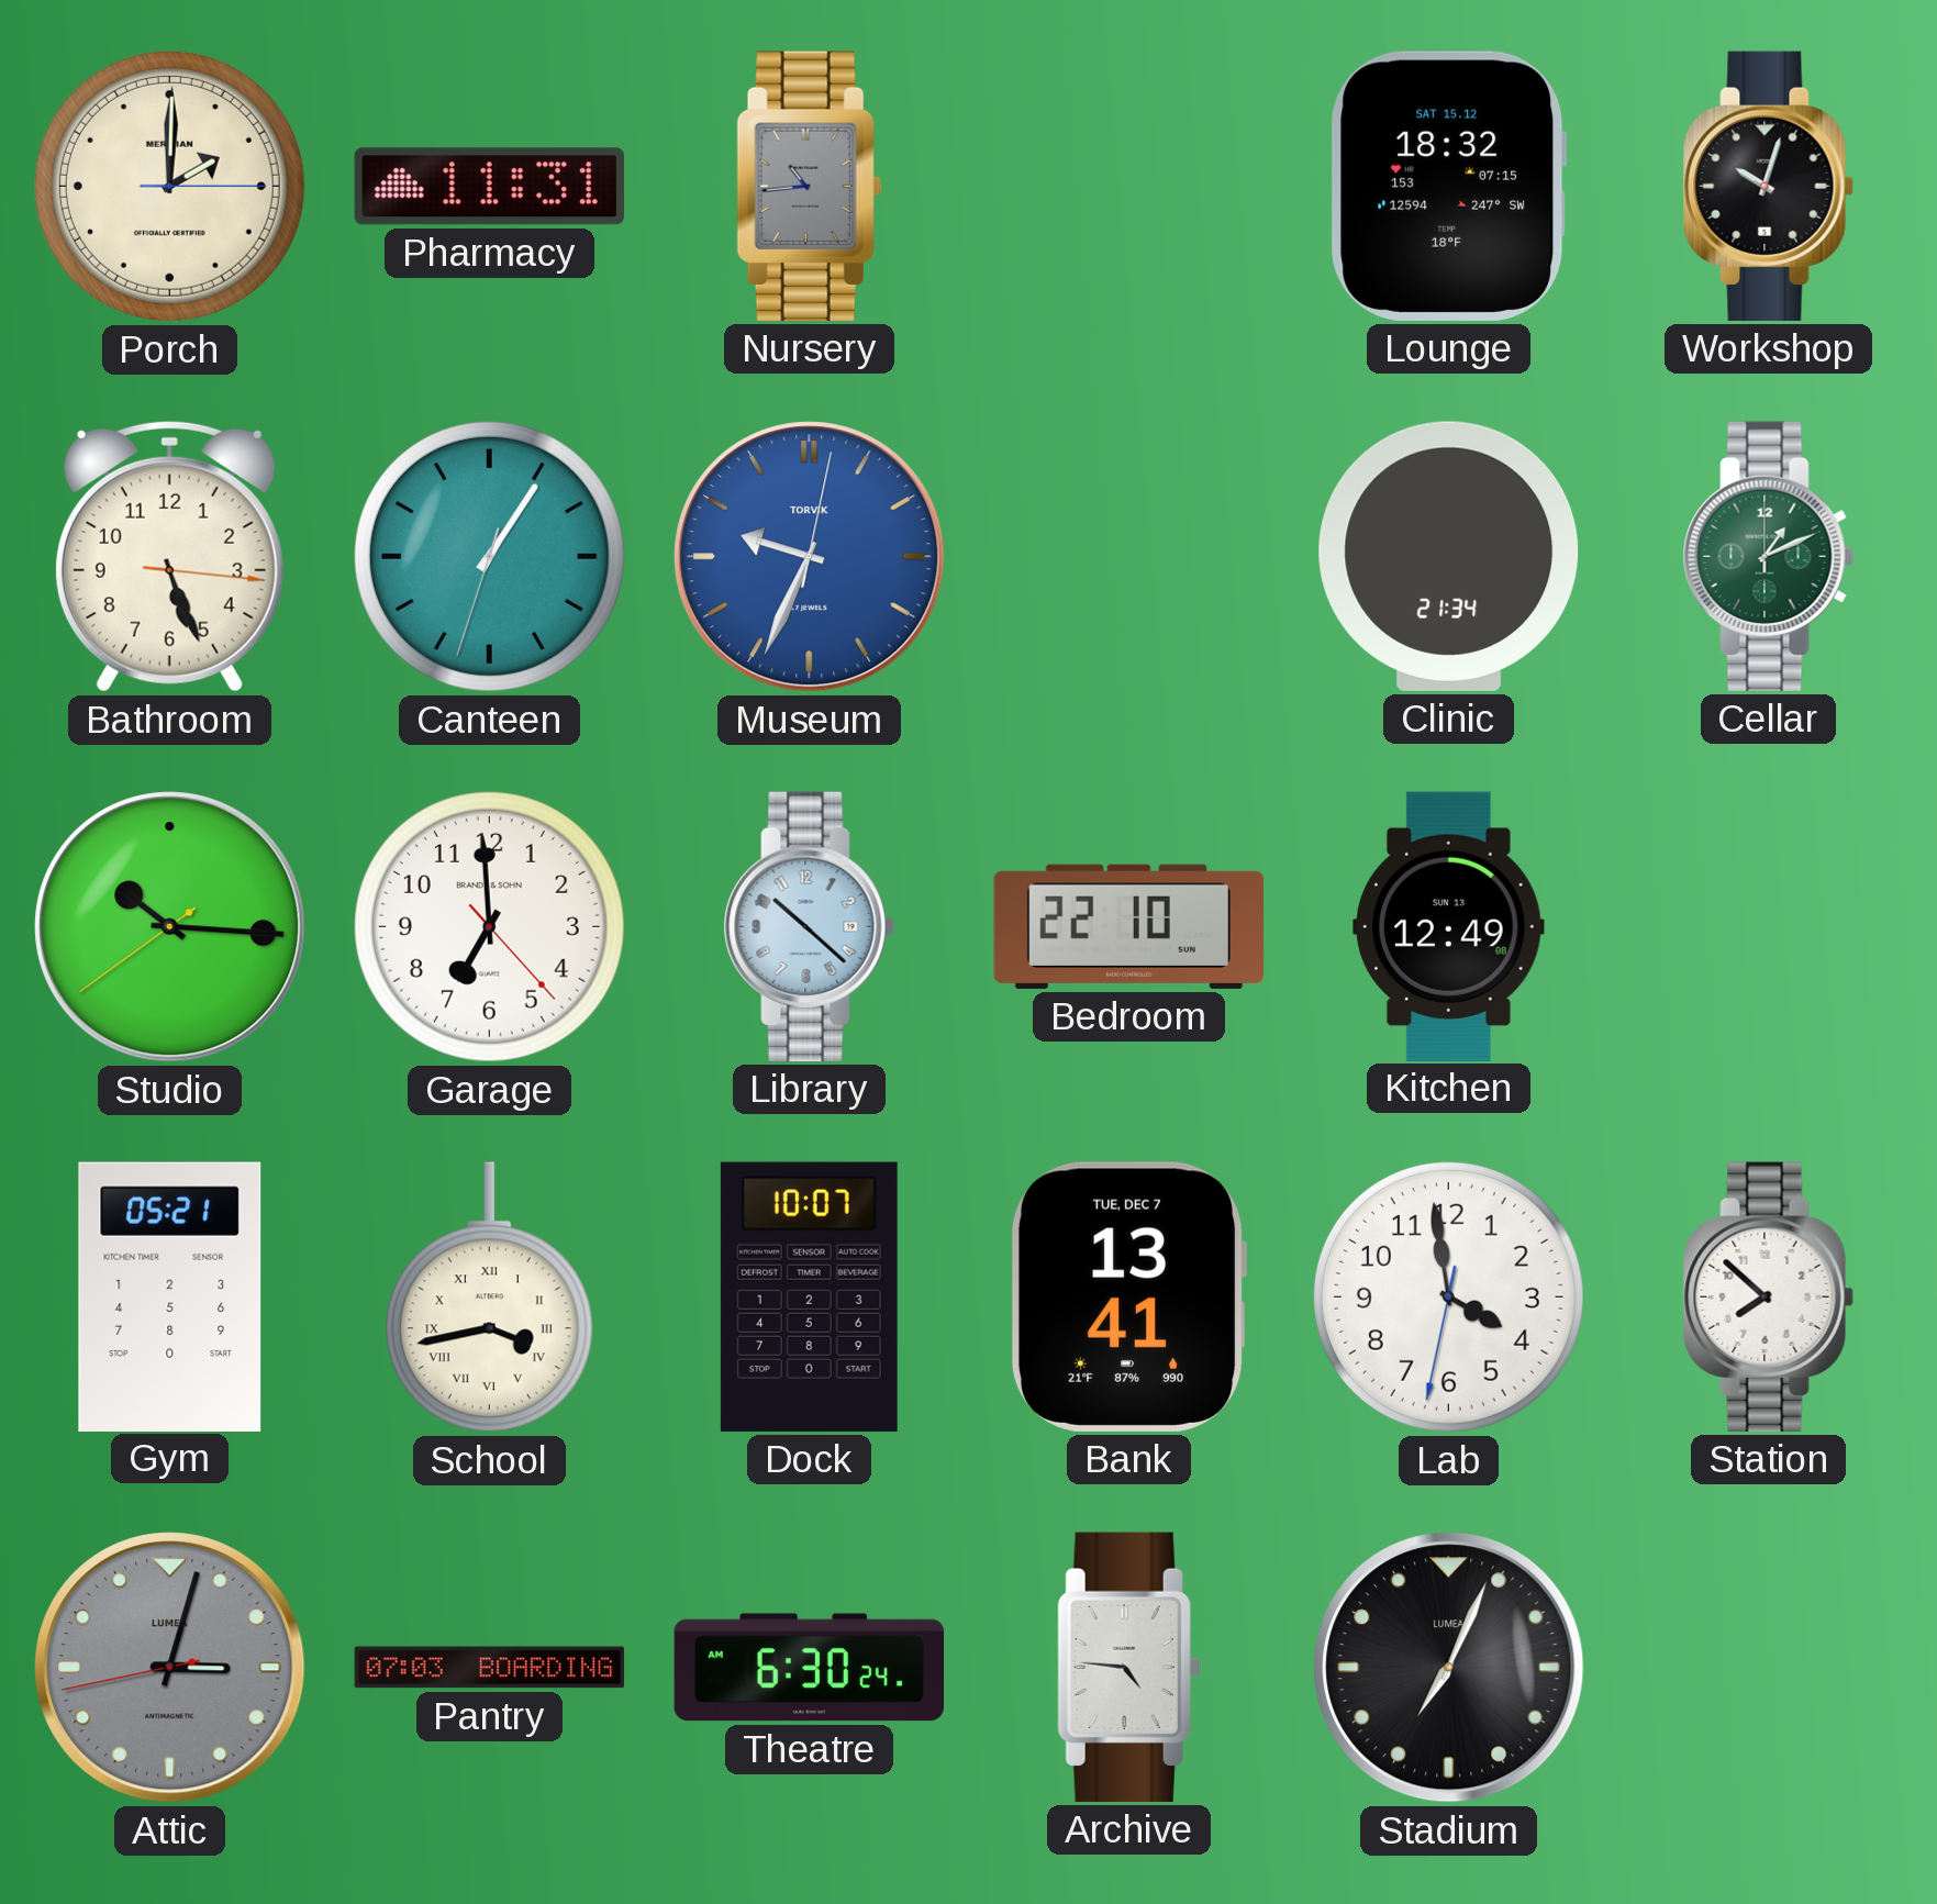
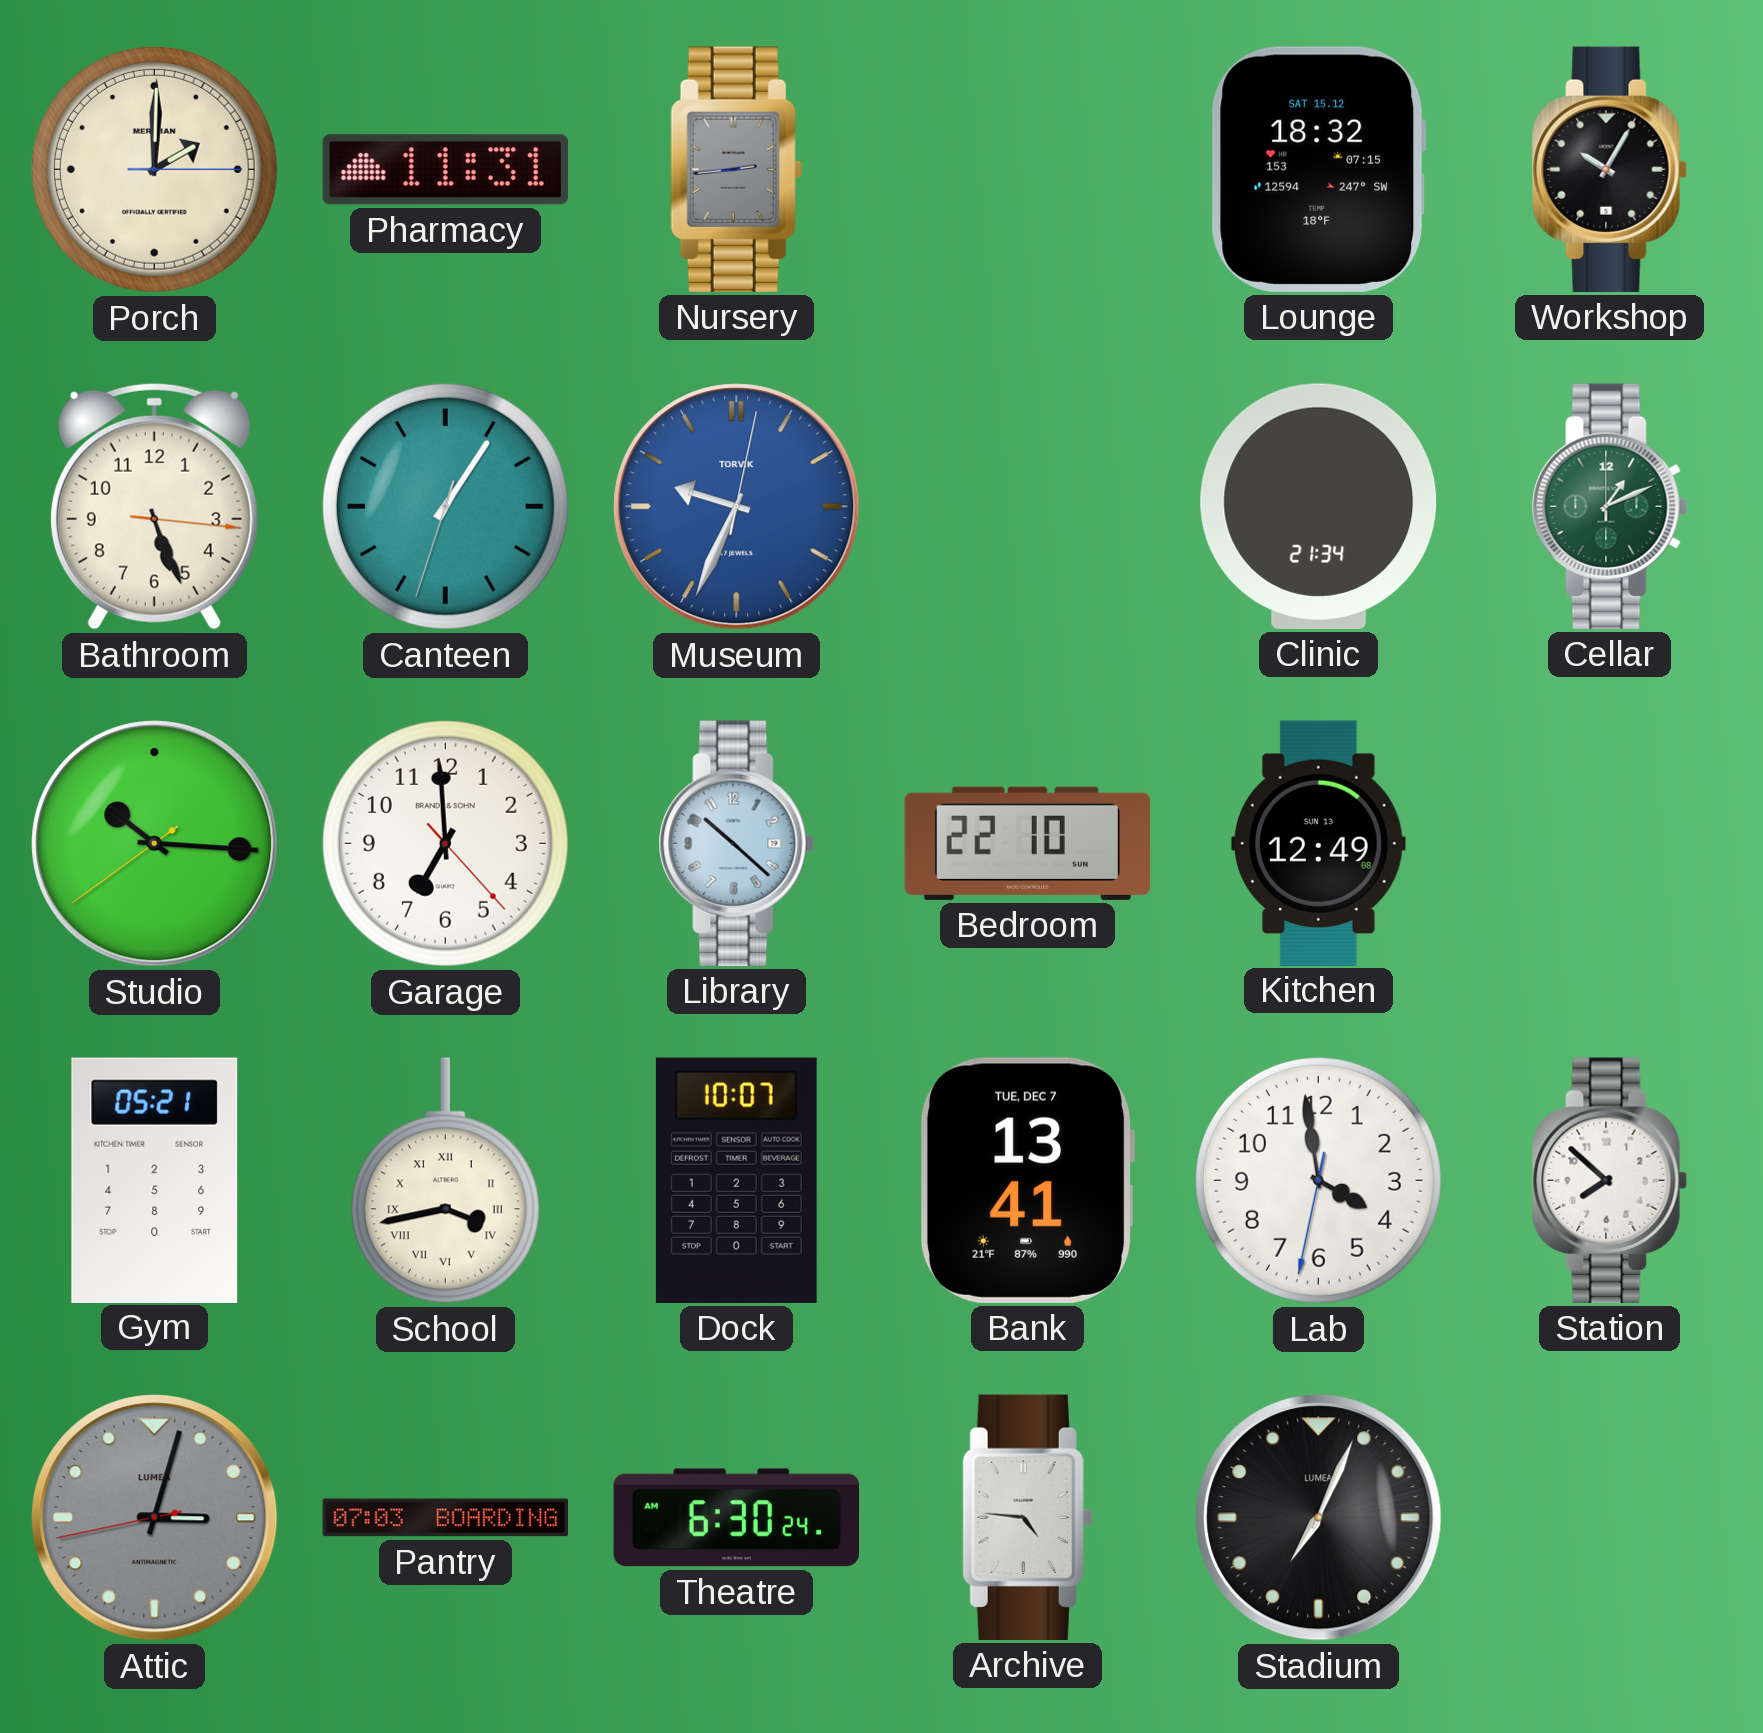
Nursery: 10:44 -> 2:44
Workshop: 10:03 -> 10:05
